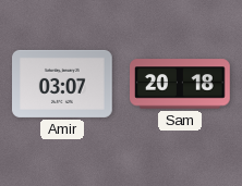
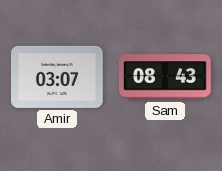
Sam: 20:18 -> 08:43
